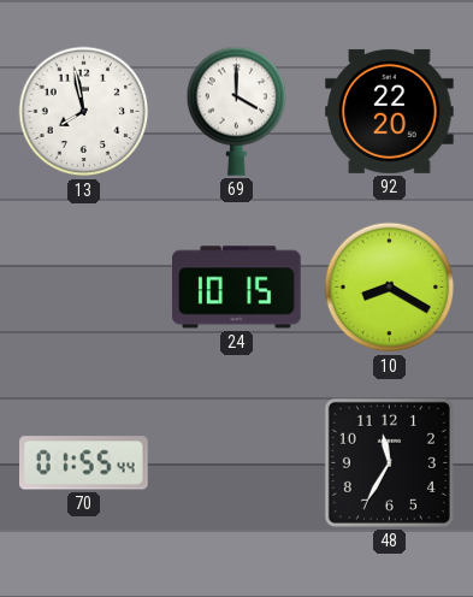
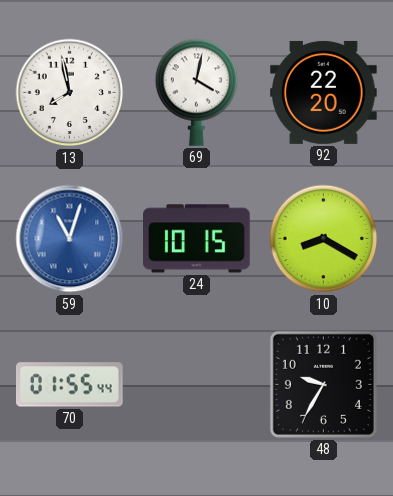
69: 4:00 -> 4:02
59: none -> 11:03
48: 11:35 -> 9:35
